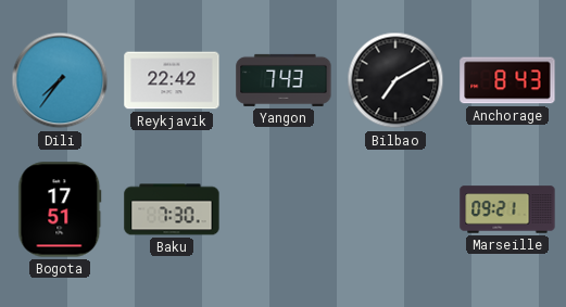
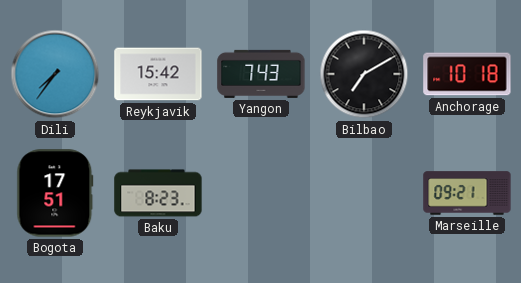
Reykjavik: 22:42 -> 15:42
Anchorage: 8:43 -> 10:18
Baku: 7:30 -> 8:23
